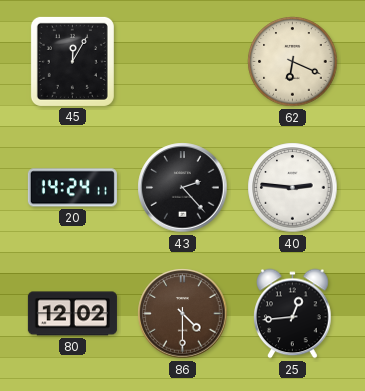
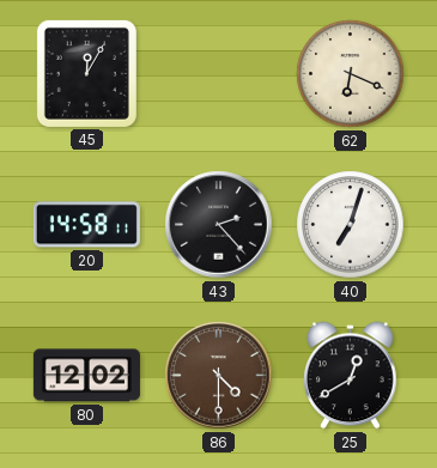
20: 14:24 -> 14:58
40: 2:46 -> 7:03
25: 12:44 -> 12:40
